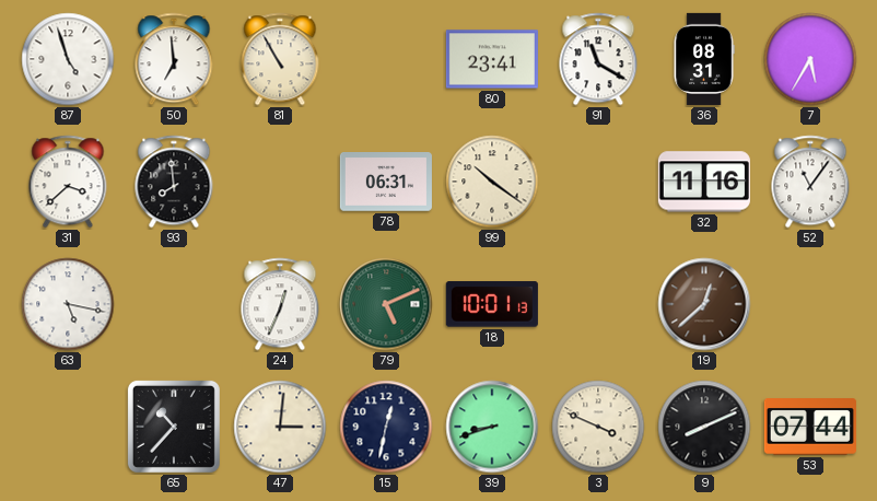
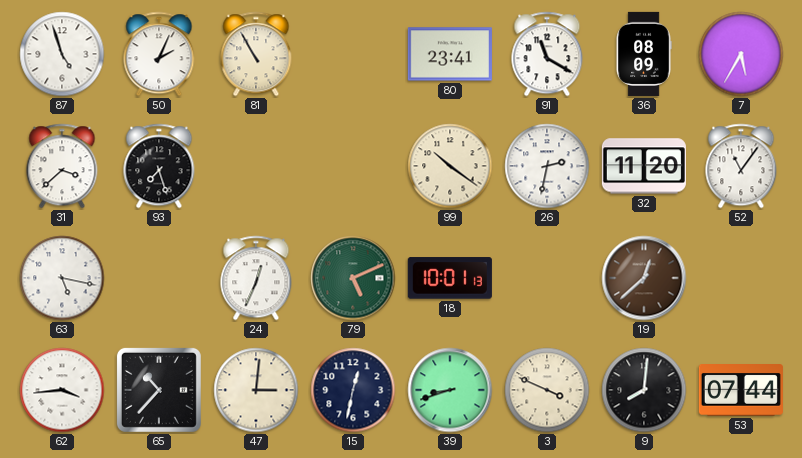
50: 6:59 -> 2:04
36: 08:31 -> 08:09
93: 7:59 -> 7:27
78: 06:31 -> none
26: none -> 2:32
32: 11:16 -> 11:20
62: none -> 3:44
9: 8:11 -> 8:01
